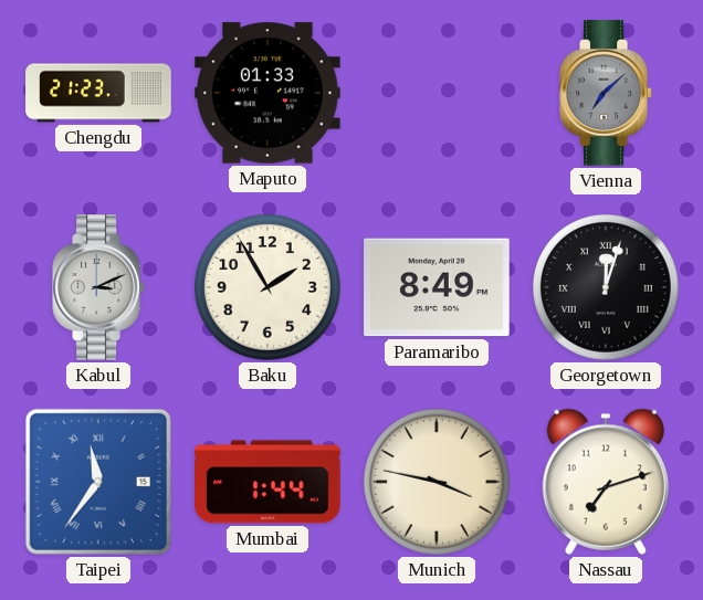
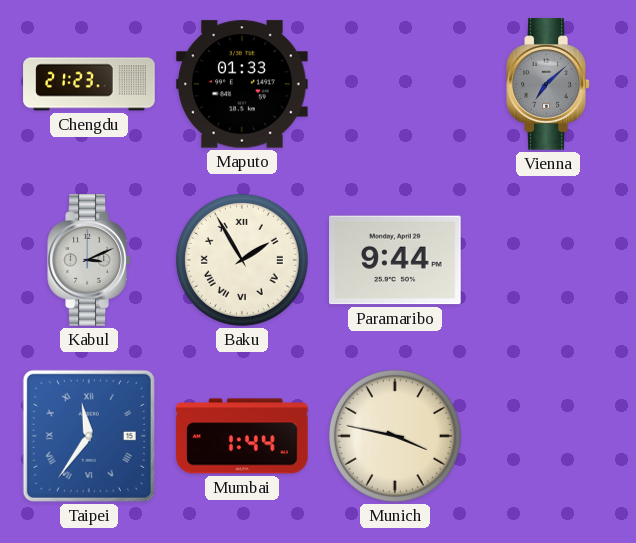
Baku numerals: Arabic -> Roman
Paramaribo: 8:49 -> 9:44
Georgetown: 12:03 -> none
Nassau: 7:12 -> none
